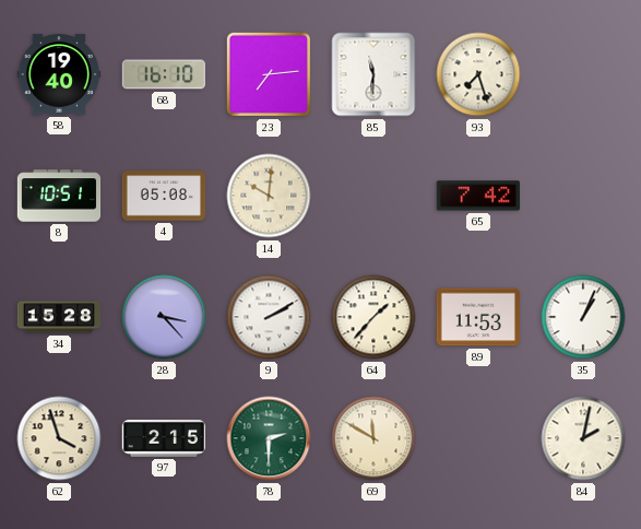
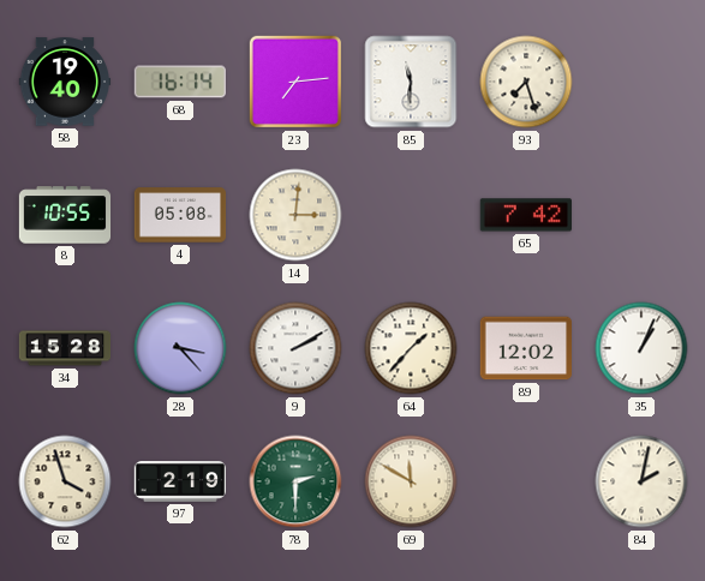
68: 16:10 -> 16:14
8: 10:51 -> 10:55
14: 10:01 -> 3:01
89: 11:53 -> 12:02
97: 2:15 -> 2:19
